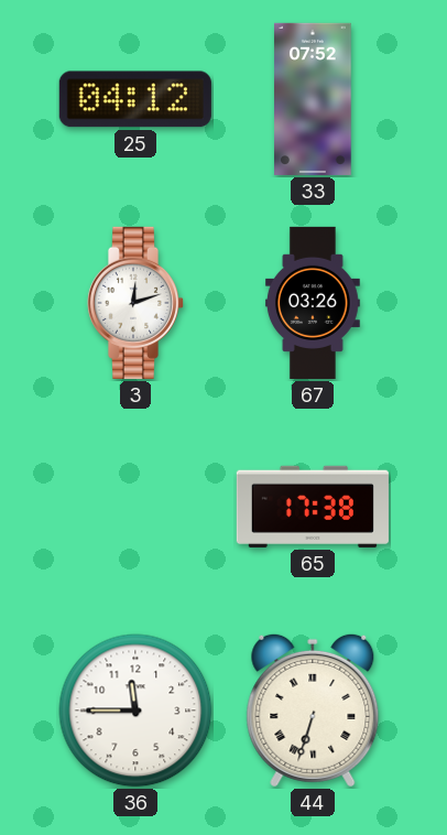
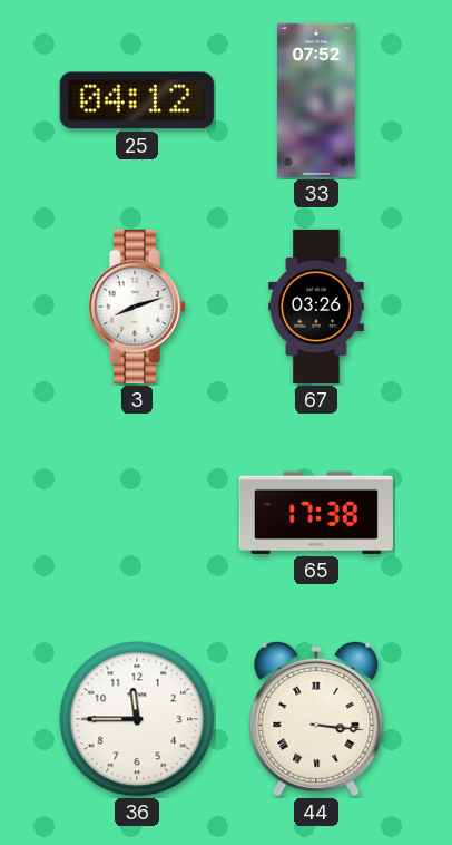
3: 12:12 -> 8:12
44: 6:33 -> 3:16
